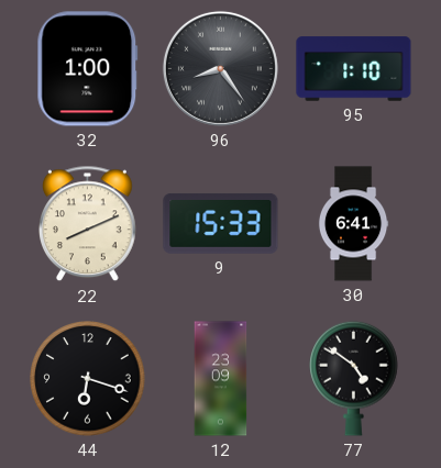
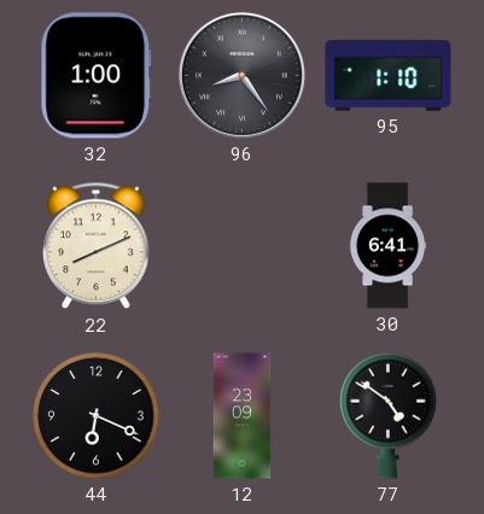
9: 15:33 -> none
44: 6:18 -> 6:19
